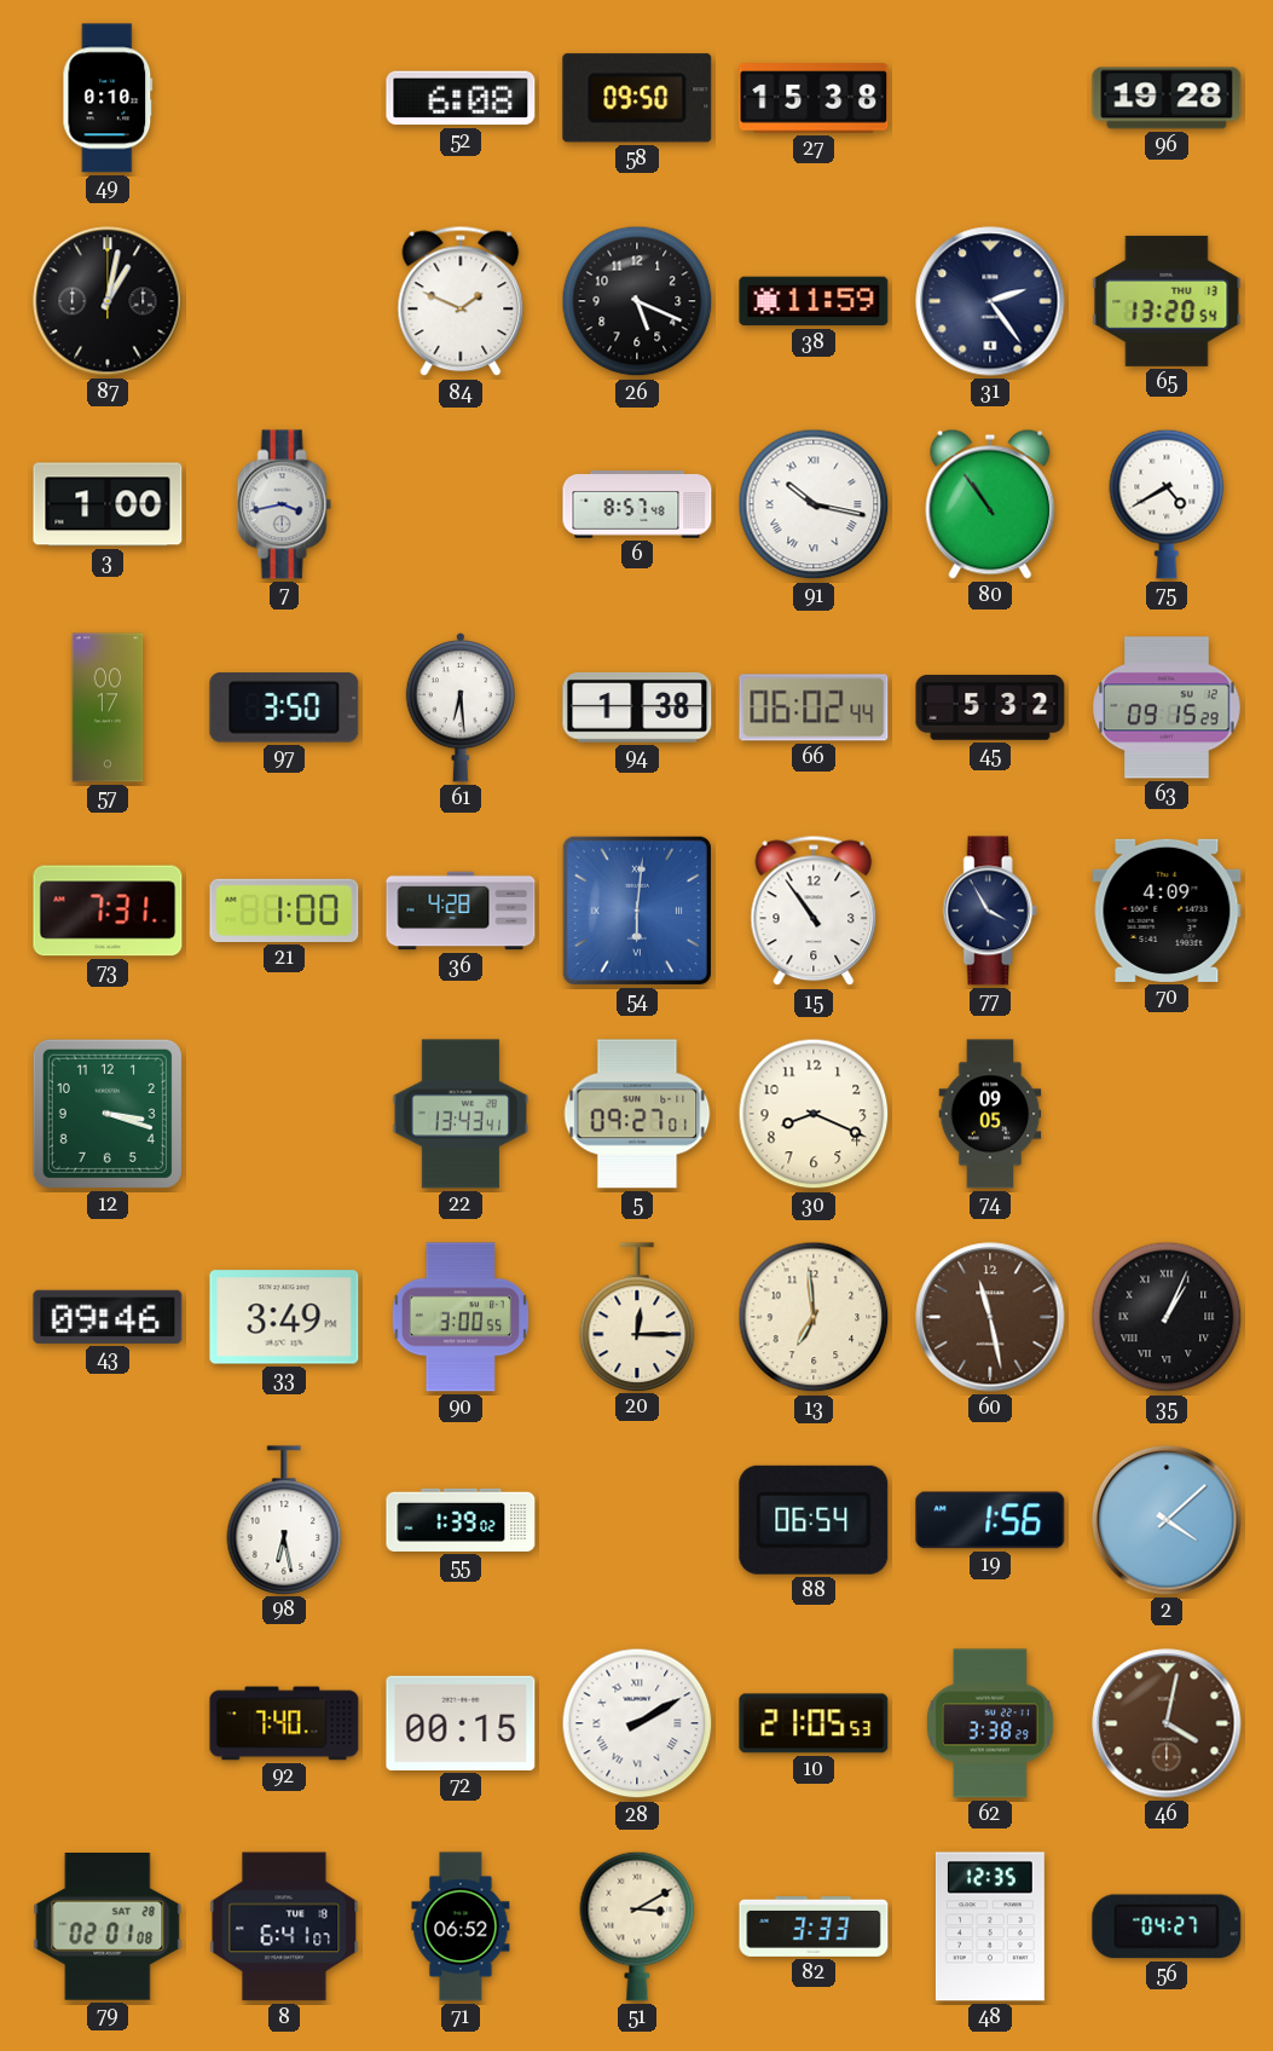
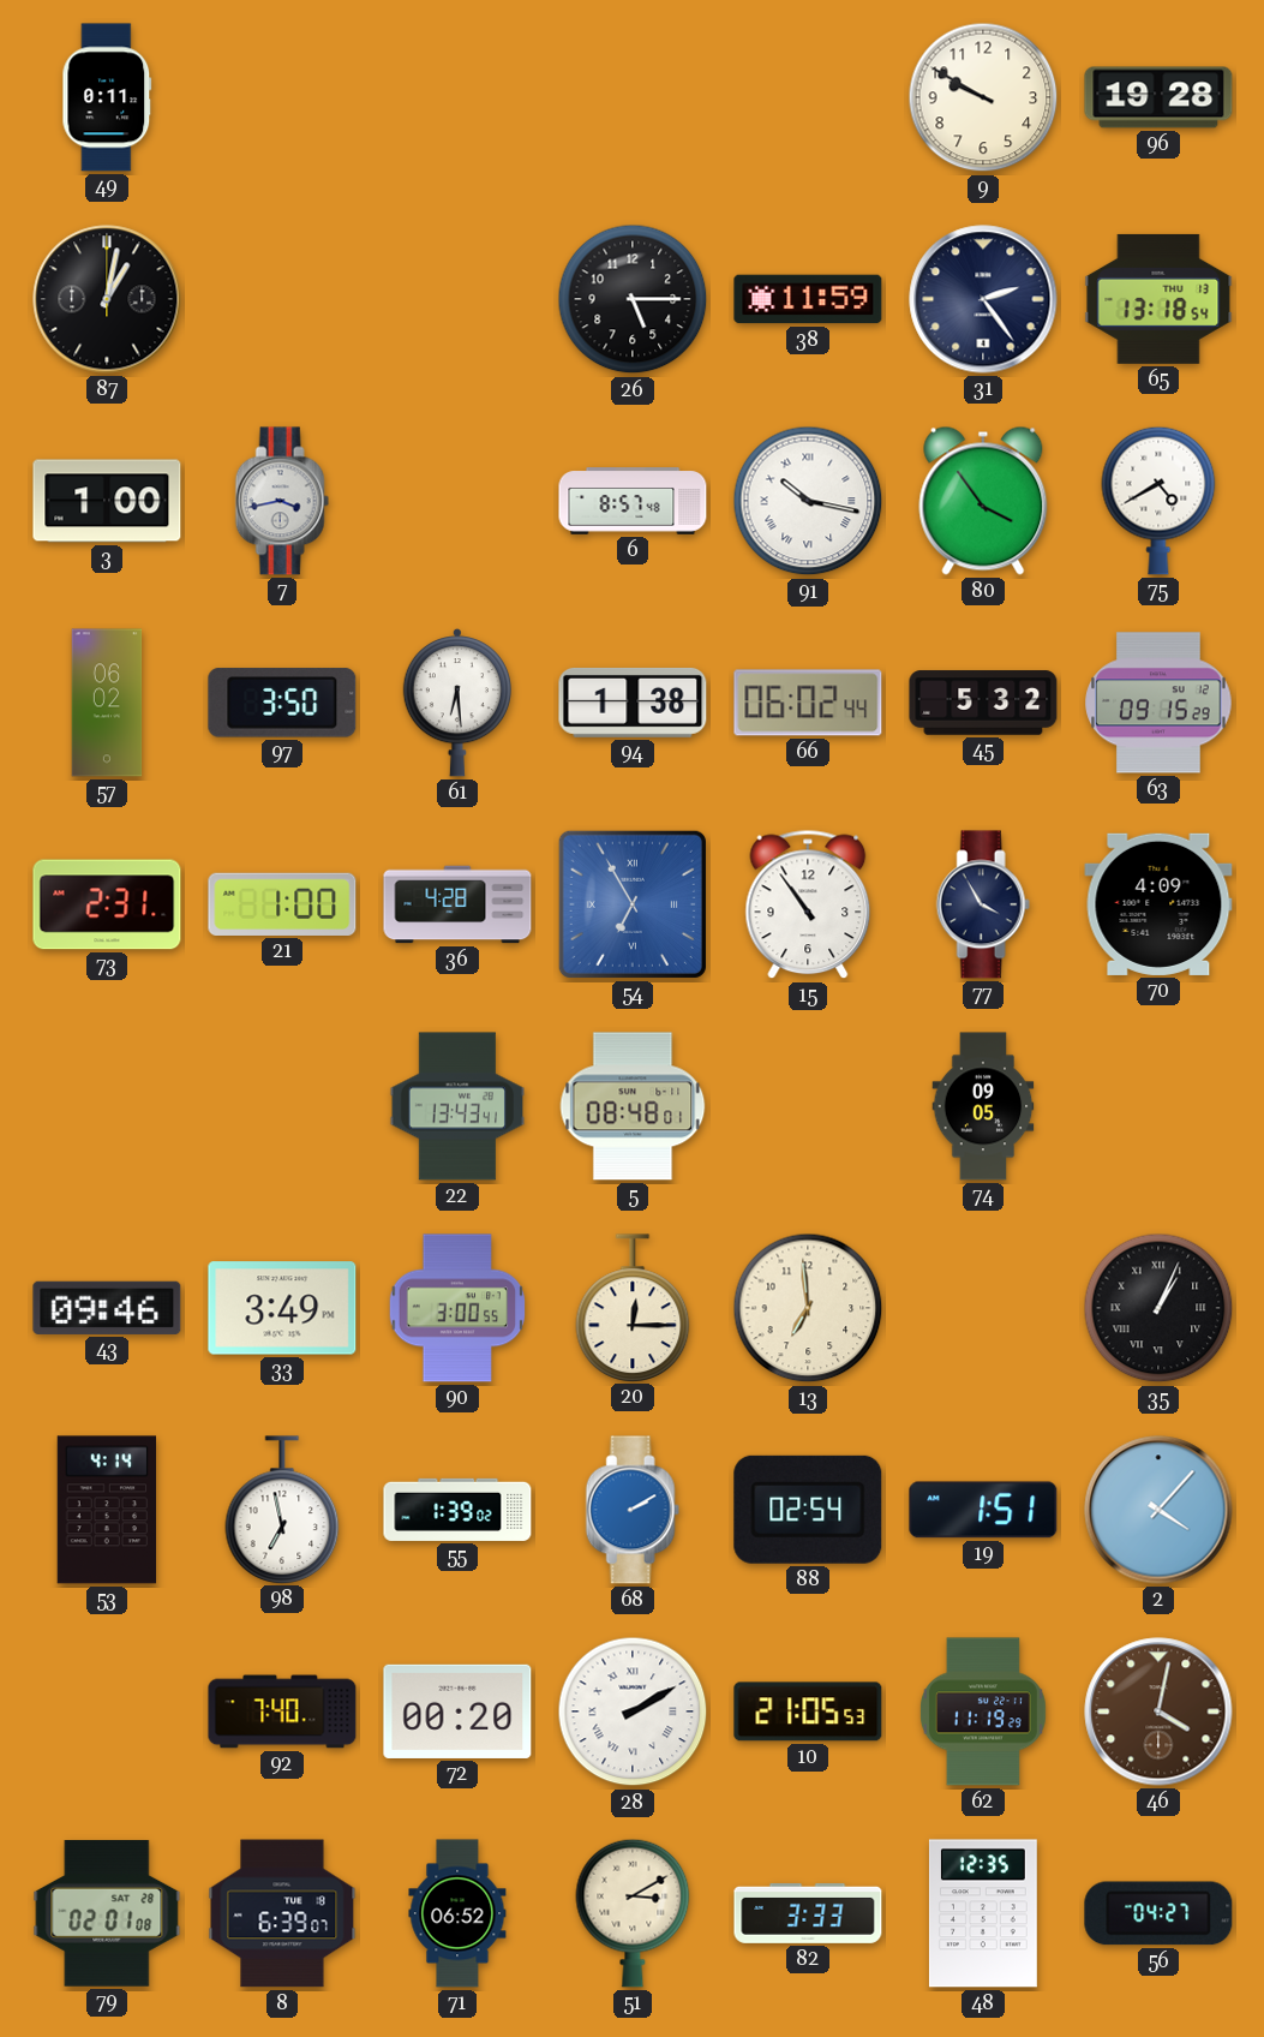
49: 0:10 -> 0:11
52: 6:08 -> none
58: 09:50 -> none
27: 15:38 -> none
9: none -> 9:50
84: 1:49 -> none
26: 5:19 -> 5:15
65: 13:20 -> 13:18
80: 10:54 -> 3:54
57: 00:17 -> 06:02
73: 7:31 -> 2:31
54: 6:01 -> 6:55
12: 3:18 -> none
5: 09:27 -> 08:48
30: 8:19 -> none
60: 11:28 -> none
53: none -> 4:14
98: 6:28 -> 6:58
68: none -> 2:10
88: 06:54 -> 02:54
19: 1:56 -> 1:51
2: 4:08 -> 4:07
72: 00:15 -> 00:20
62: 3:38 -> 11:19
8: 6:41 -> 6:39
